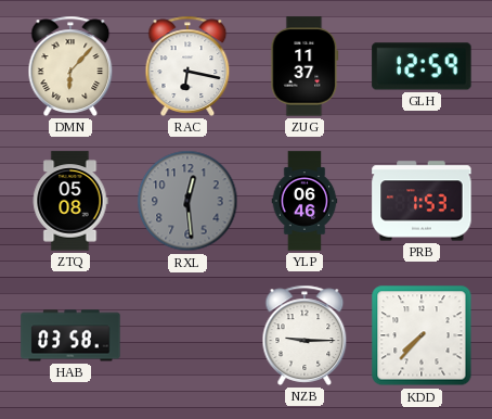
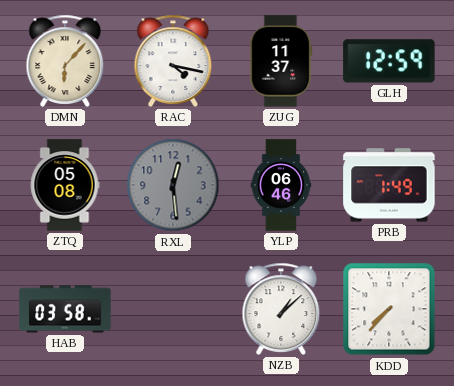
RAC: 6:17 -> 4:17
PRB: 1:53 -> 1:49
NZB: 9:15 -> 1:08
